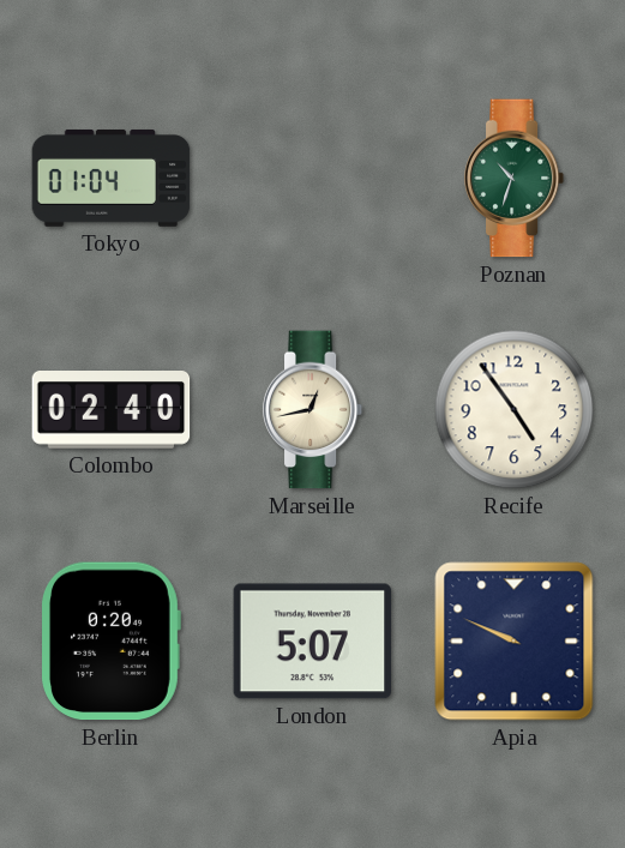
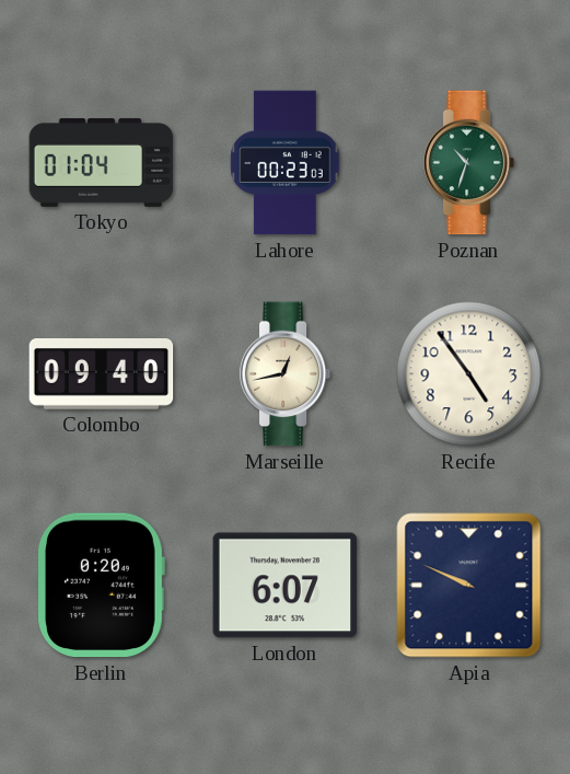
Lahore: none -> 00:23
Colombo: 02:40 -> 09:40
London: 5:07 -> 6:07
